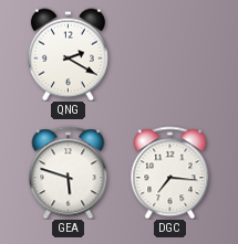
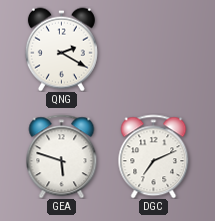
DGC: 7:16 -> 7:11
